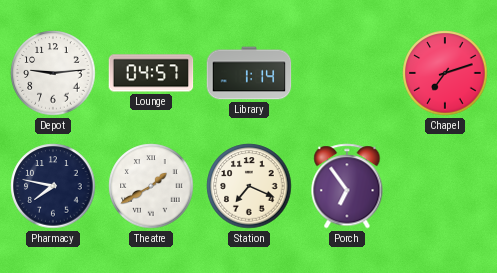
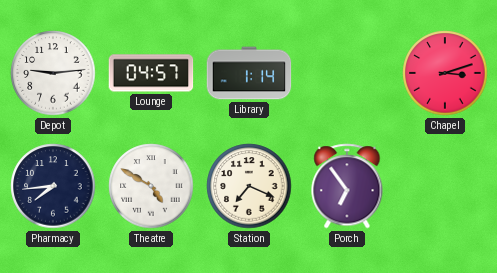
Chapel: 7:12 -> 3:12
Pharmacy: 7:47 -> 7:44
Theatre: 1:40 -> 4:50
